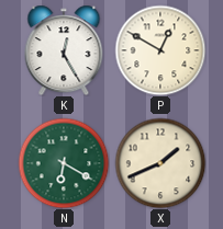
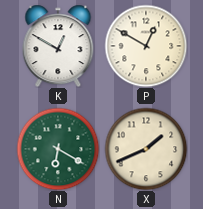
K: 12:25 -> 12:50
